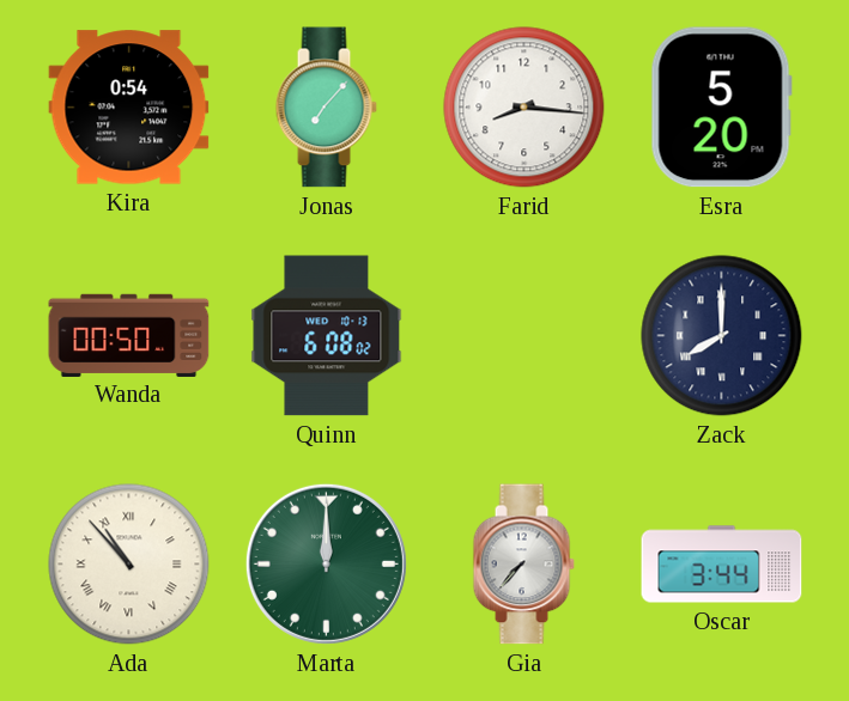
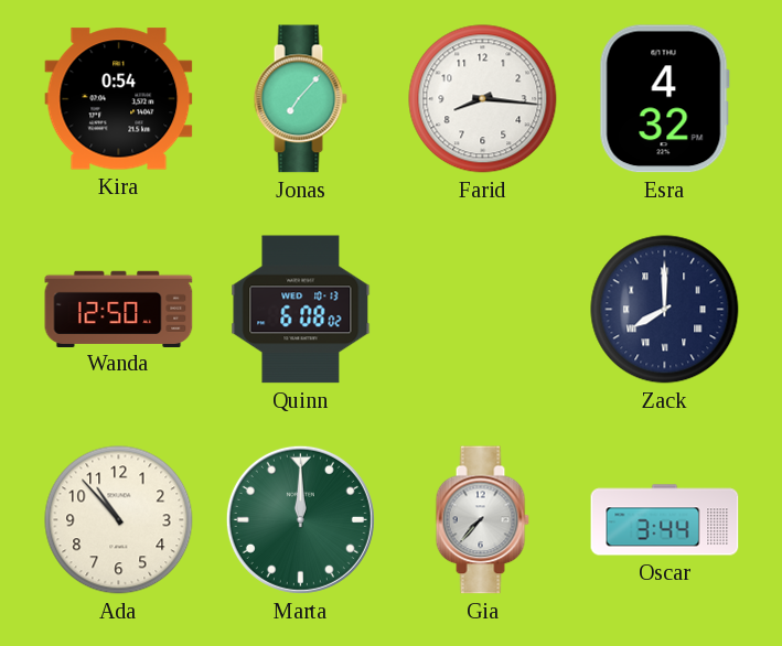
Esra: 5:20 -> 4:32
Wanda: 00:50 -> 12:50
Ada numerals: Roman -> Arabic
